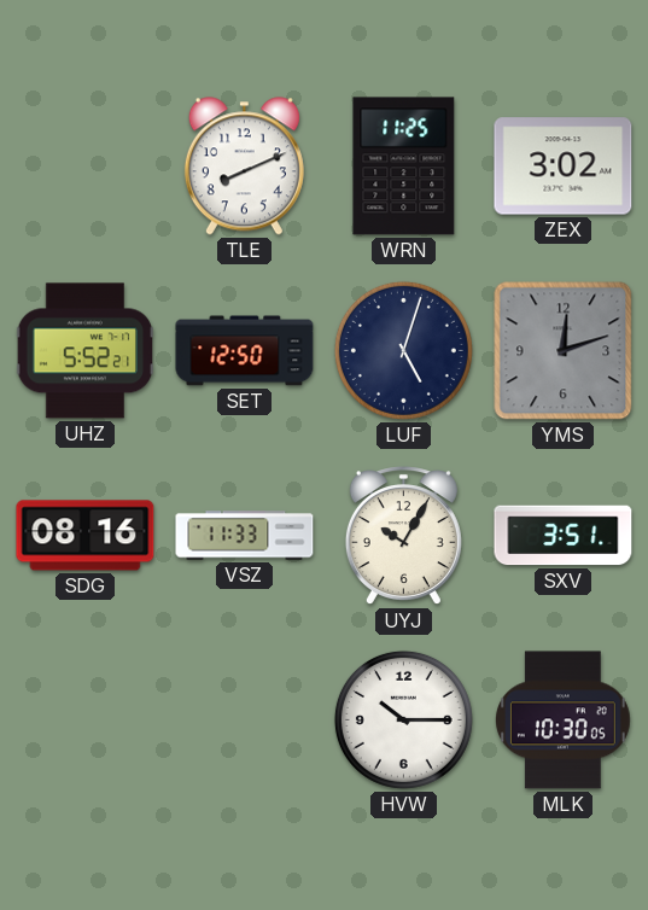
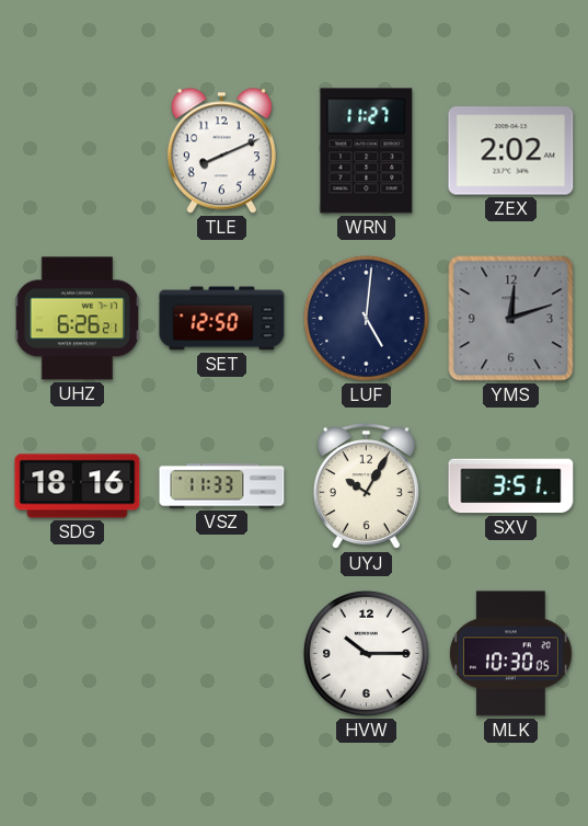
WRN: 11:25 -> 11:27
ZEX: 3:02 -> 2:02
UHZ: 5:52 -> 6:26
LUF: 5:03 -> 5:01
SDG: 08:16 -> 18:16
